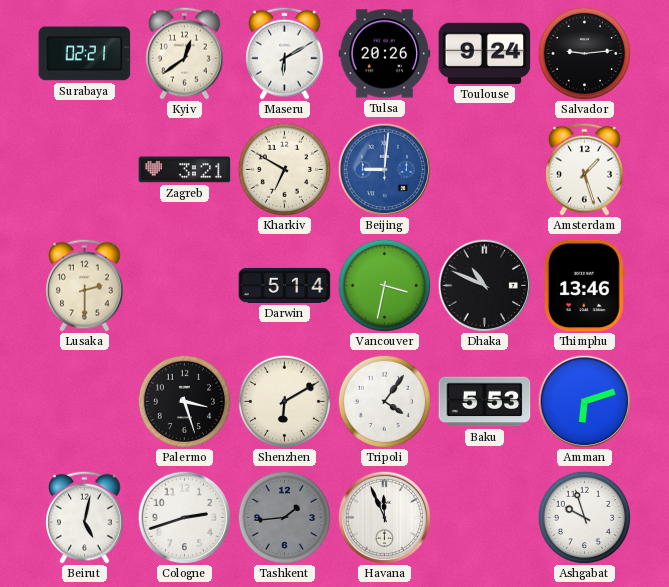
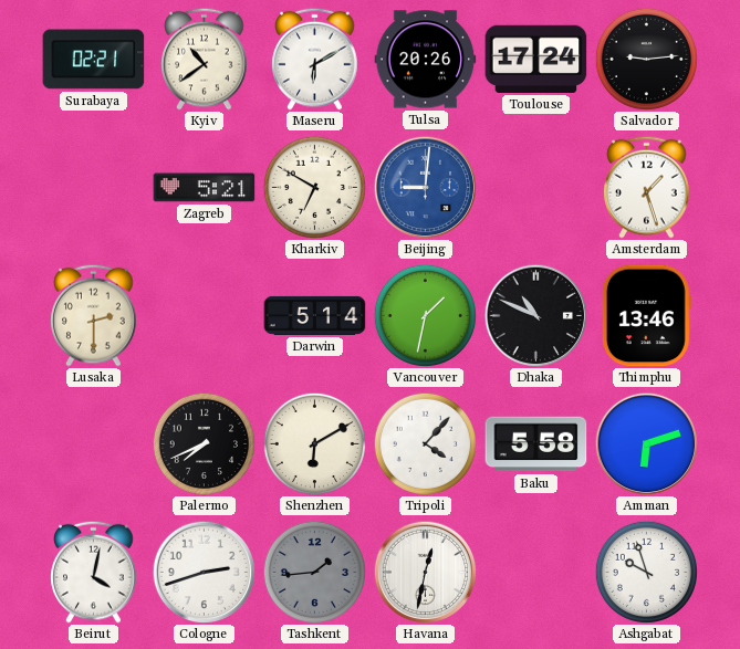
Kyiv: 12:39 -> 10:39
Toulouse: 9:24 -> 17:24
Zagreb: 3:21 -> 5:21
Vancouver: 3:32 -> 1:32
Palermo: 3:27 -> 7:41
Tripoli: 4:06 -> 4:07
Baku: 5:53 -> 5:58
Beirut: 5:02 -> 4:02
Havana: 11:56 -> 12:32
